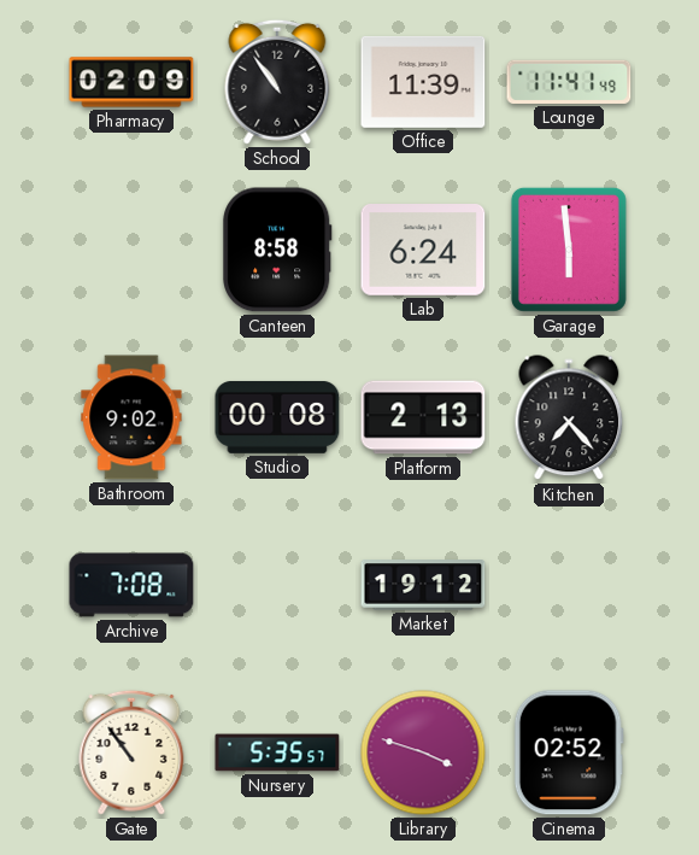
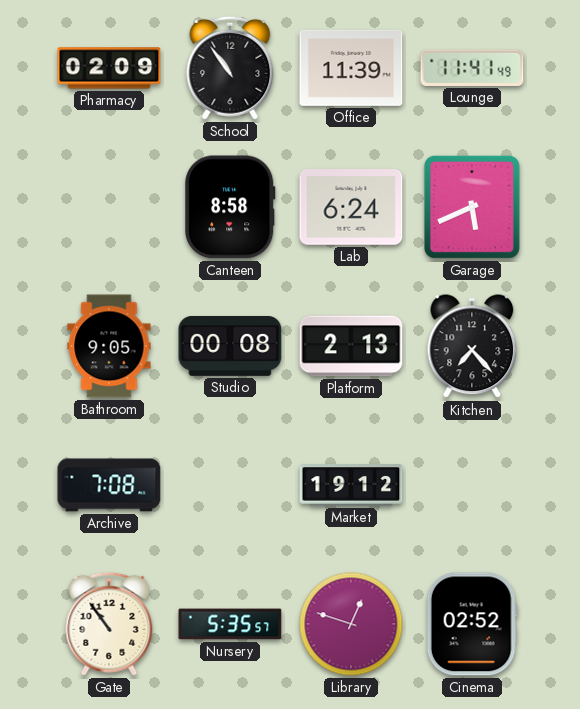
Garage: 5:59 -> 5:41
Bathroom: 9:02 -> 9:05
Library: 3:48 -> 12:48
